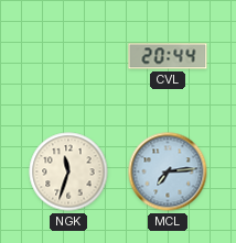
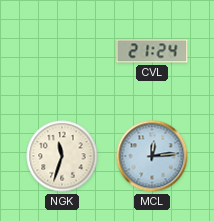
CVL: 20:44 -> 21:24
MCL: 7:14 -> 12:14
